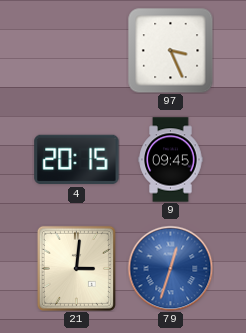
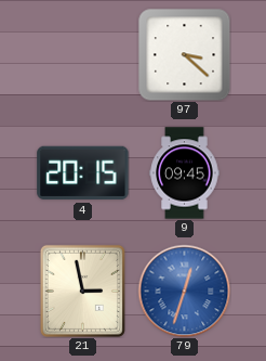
97: 3:26 -> 3:22
21: 3:01 -> 2:58
